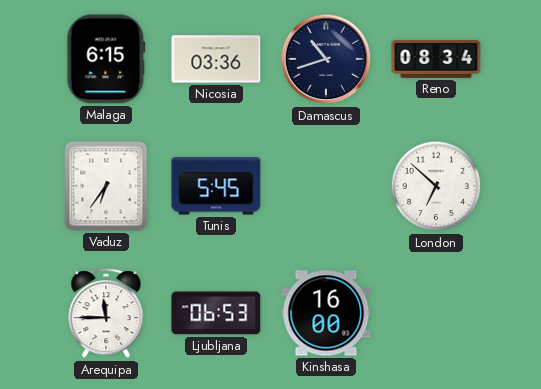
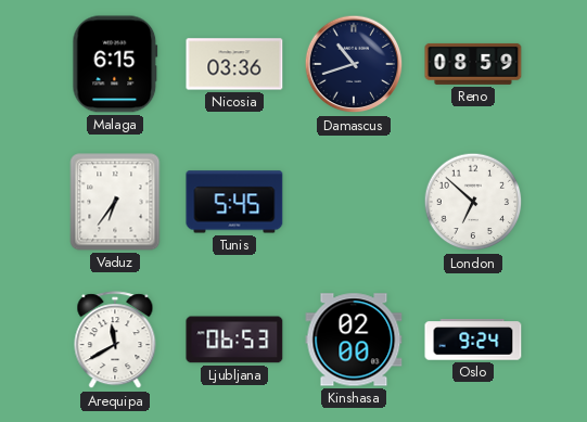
Reno: 08:34 -> 08:59
Arequipa: 11:45 -> 11:40
Kinshasa: 16:00 -> 02:00
Oslo: none -> 9:24
